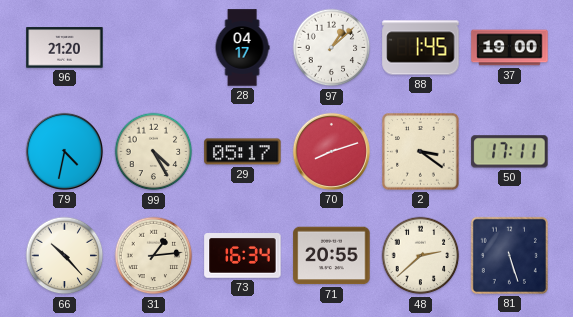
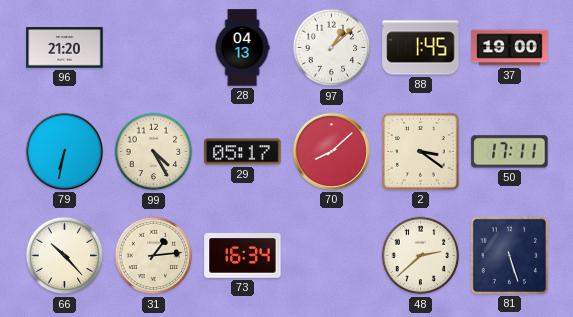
28: 04:17 -> 04:13
79: 4:32 -> 6:32
70: 8:12 -> 8:08
71: 20:55 -> none
